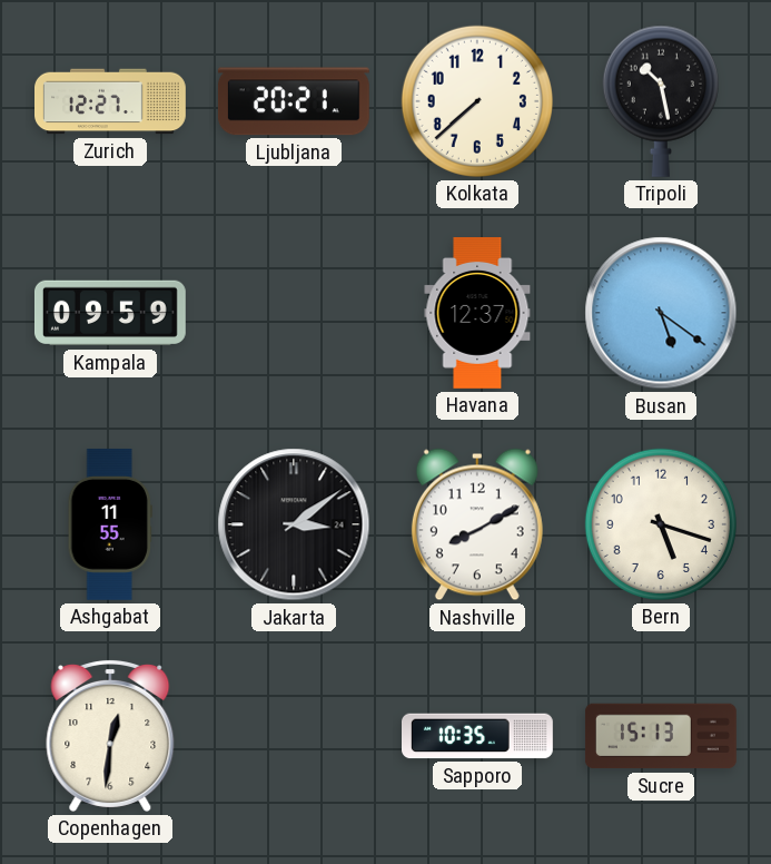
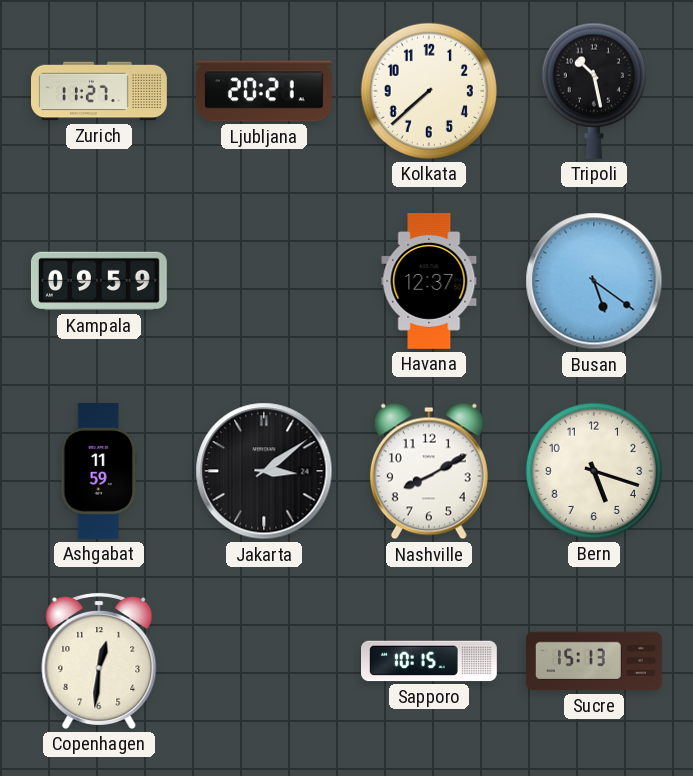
Zurich: 12:27 -> 11:27
Ashgabat: 11:55 -> 11:59
Sapporo: 10:35 -> 10:15
